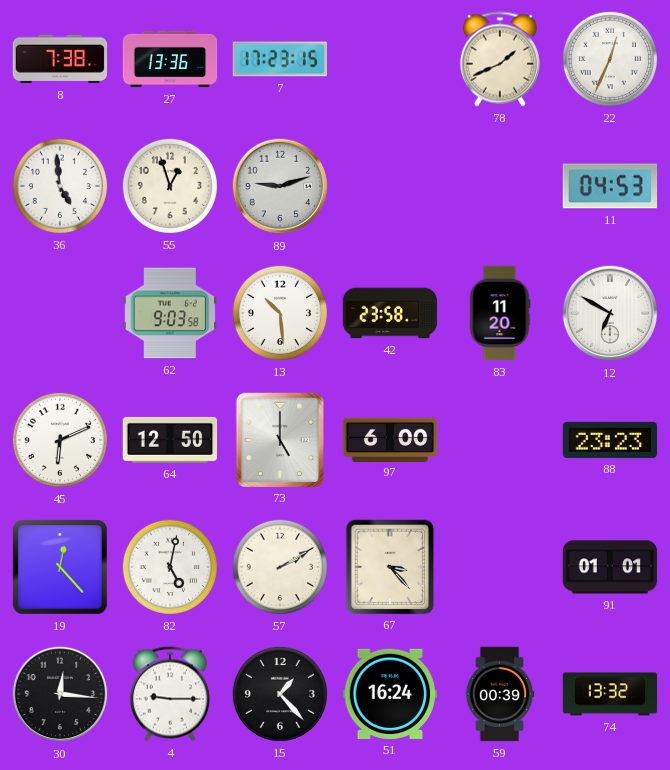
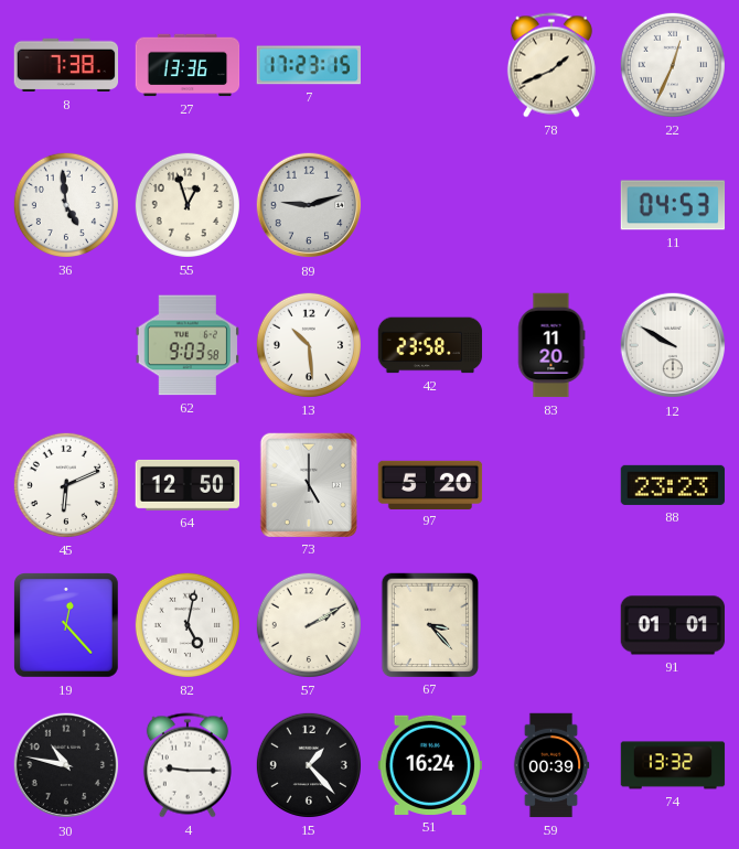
12: 6:50 -> 9:50
97: 6:00 -> 5:20
30: 12:16 -> 10:47
